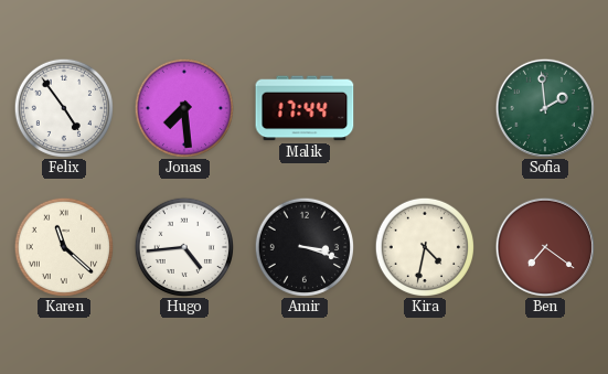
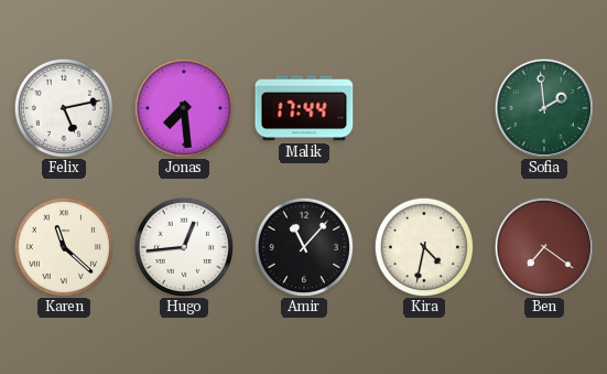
Felix: 4:54 -> 5:13
Hugo: 4:44 -> 12:44
Amir: 3:18 -> 11:07
